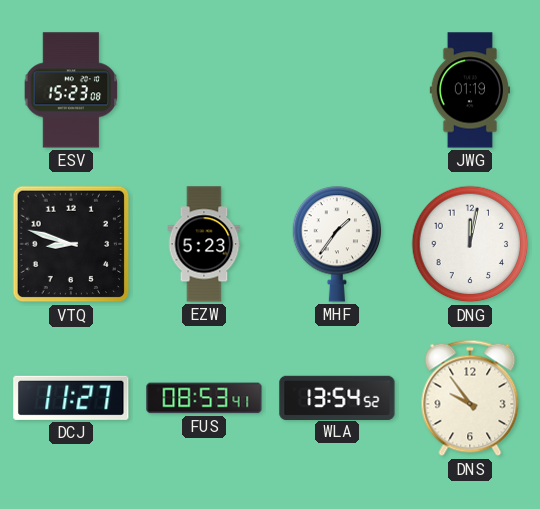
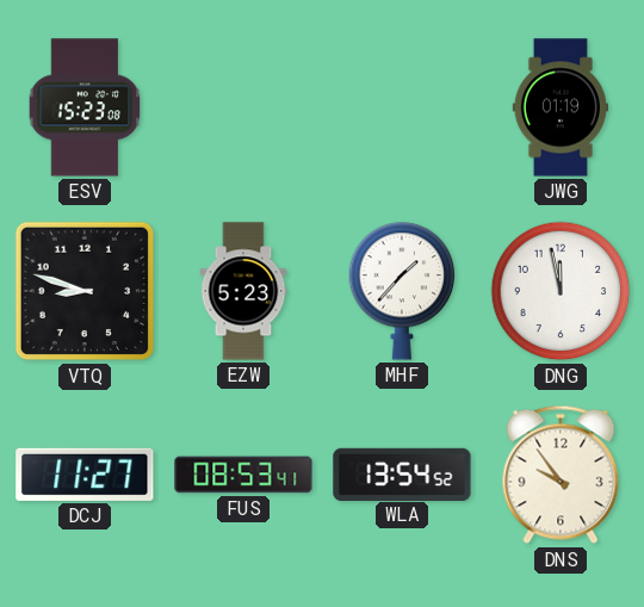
MHF: 1:36 -> 1:37
DNG: 12:02 -> 11:58
